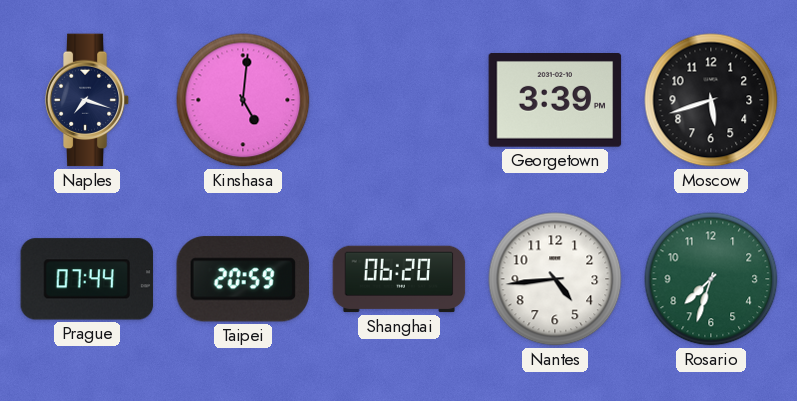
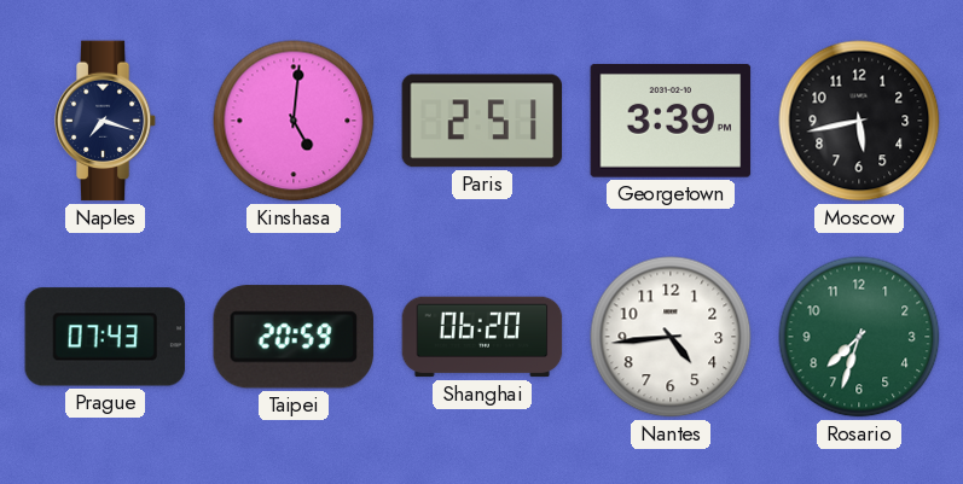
Paris: none -> 2:51
Moscow: 5:42 -> 5:43
Prague: 07:44 -> 07:43
